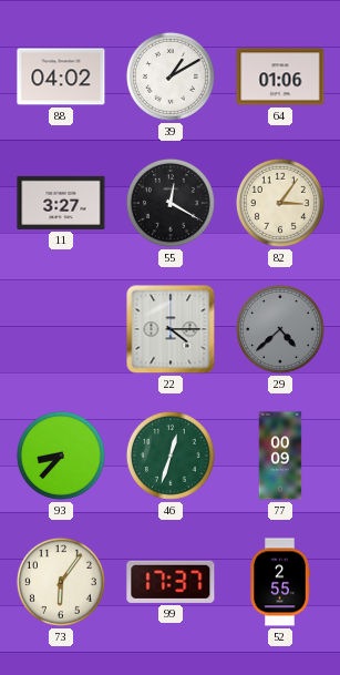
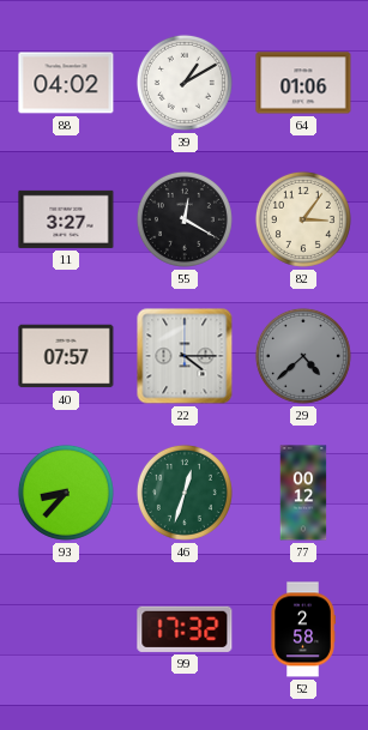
40: none -> 07:57
77: 00:09 -> 00:12
73: 6:06 -> none
99: 17:37 -> 17:32
52: 2:55 -> 2:58
